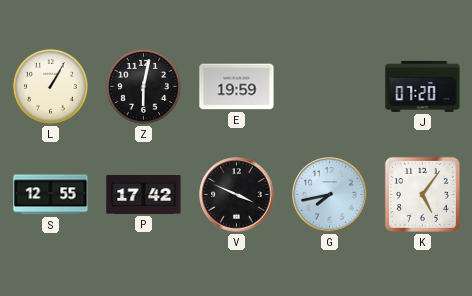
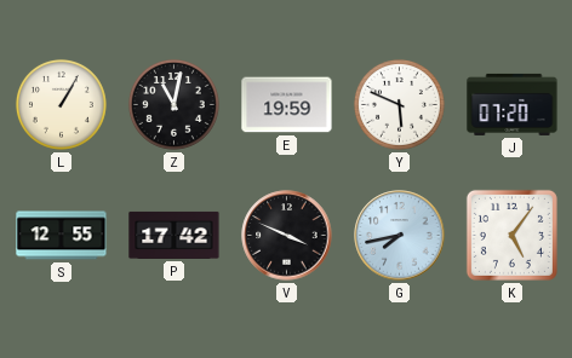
Z: 6:02 -> 11:02
Y: none -> 5:49
